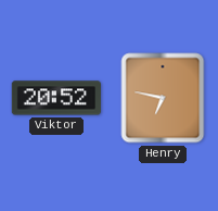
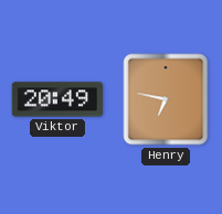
Viktor: 20:52 -> 20:49
